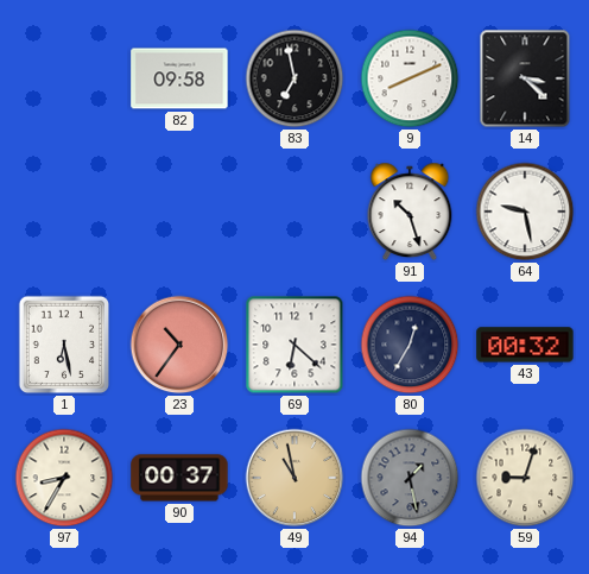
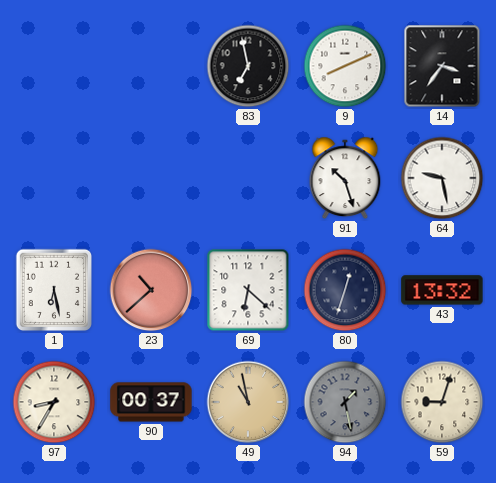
82: 09:58 -> none
14: 3:22 -> 3:36
23: 10:36 -> 10:38
80: 12:35 -> 12:33
43: 00:32 -> 13:32
